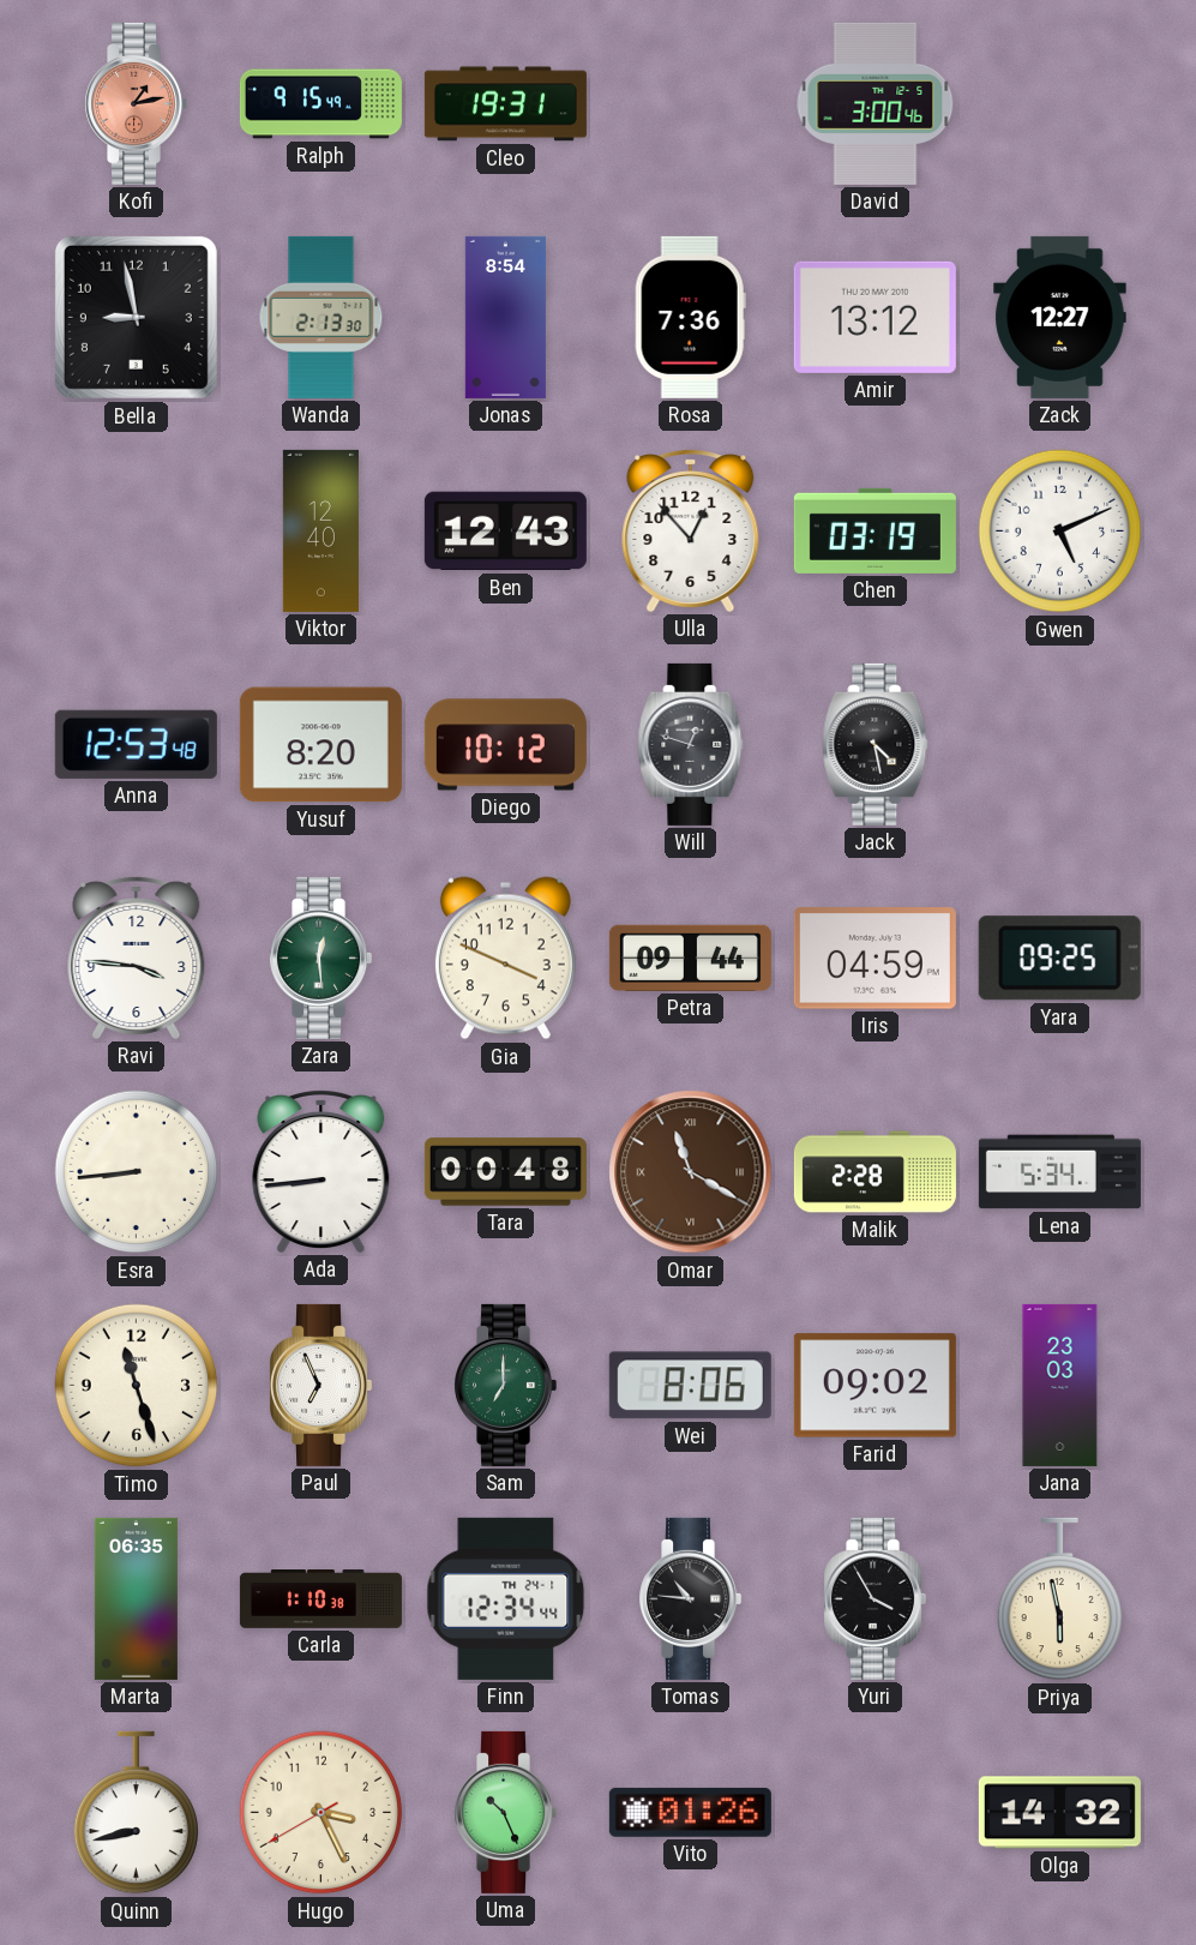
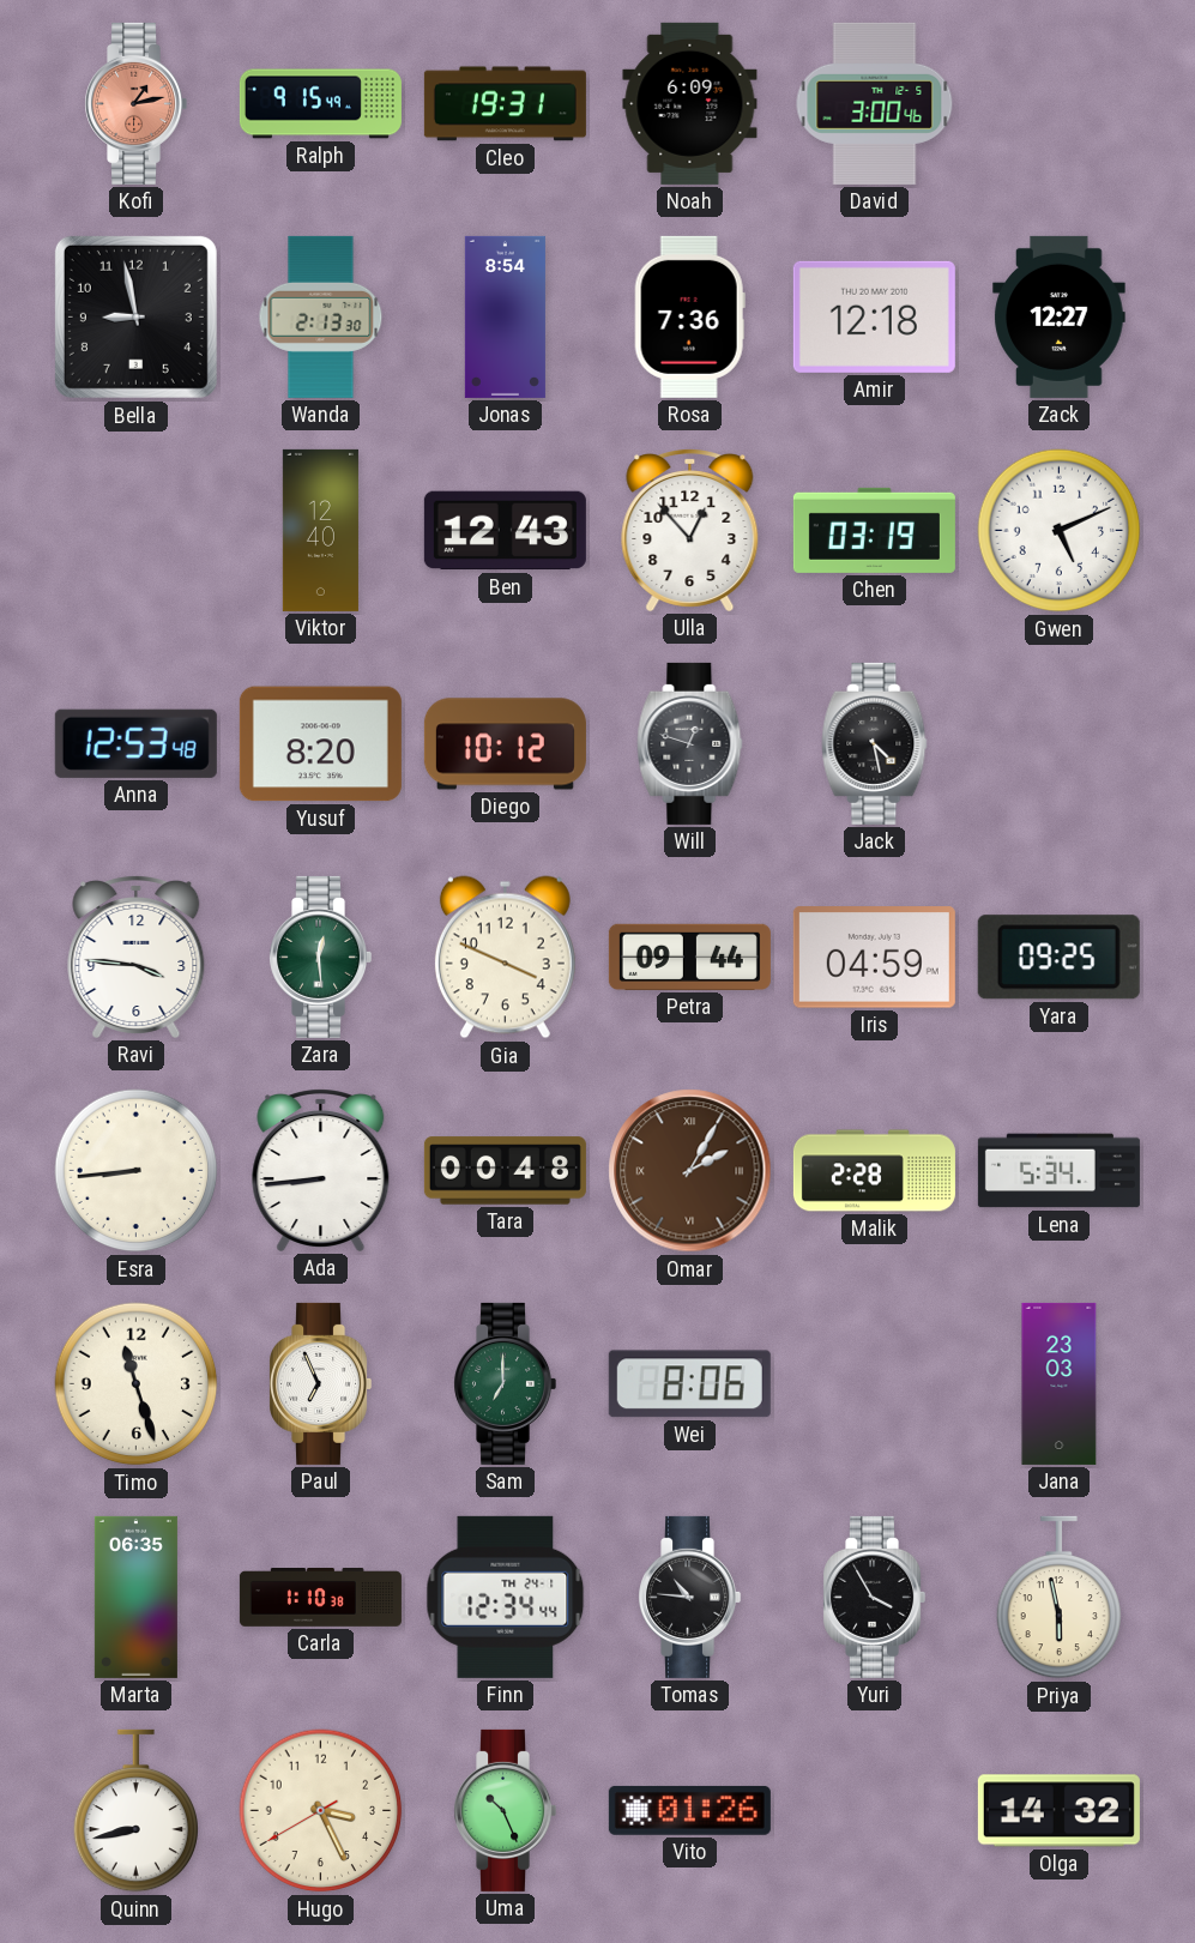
Noah: none -> 6:09
Amir: 13:12 -> 12:18
Omar: 11:20 -> 2:05
Farid: 09:02 -> none
